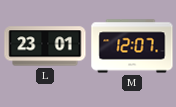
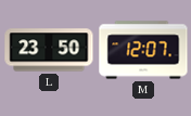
L: 23:01 -> 23:50
